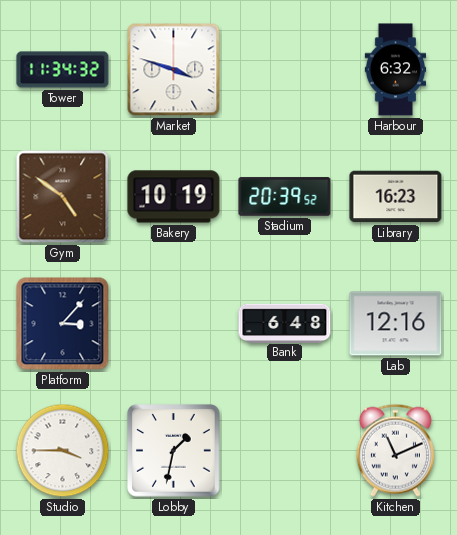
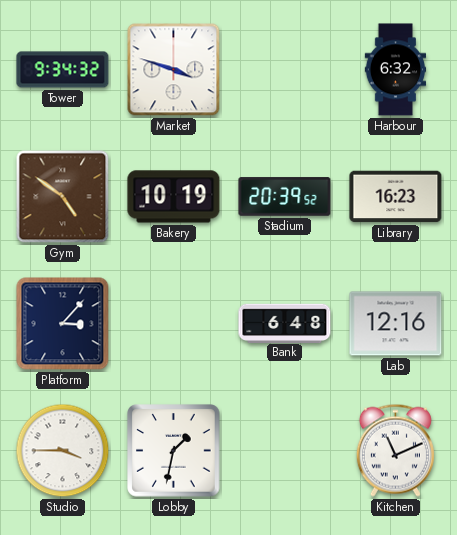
Tower: 11:34 -> 9:34
